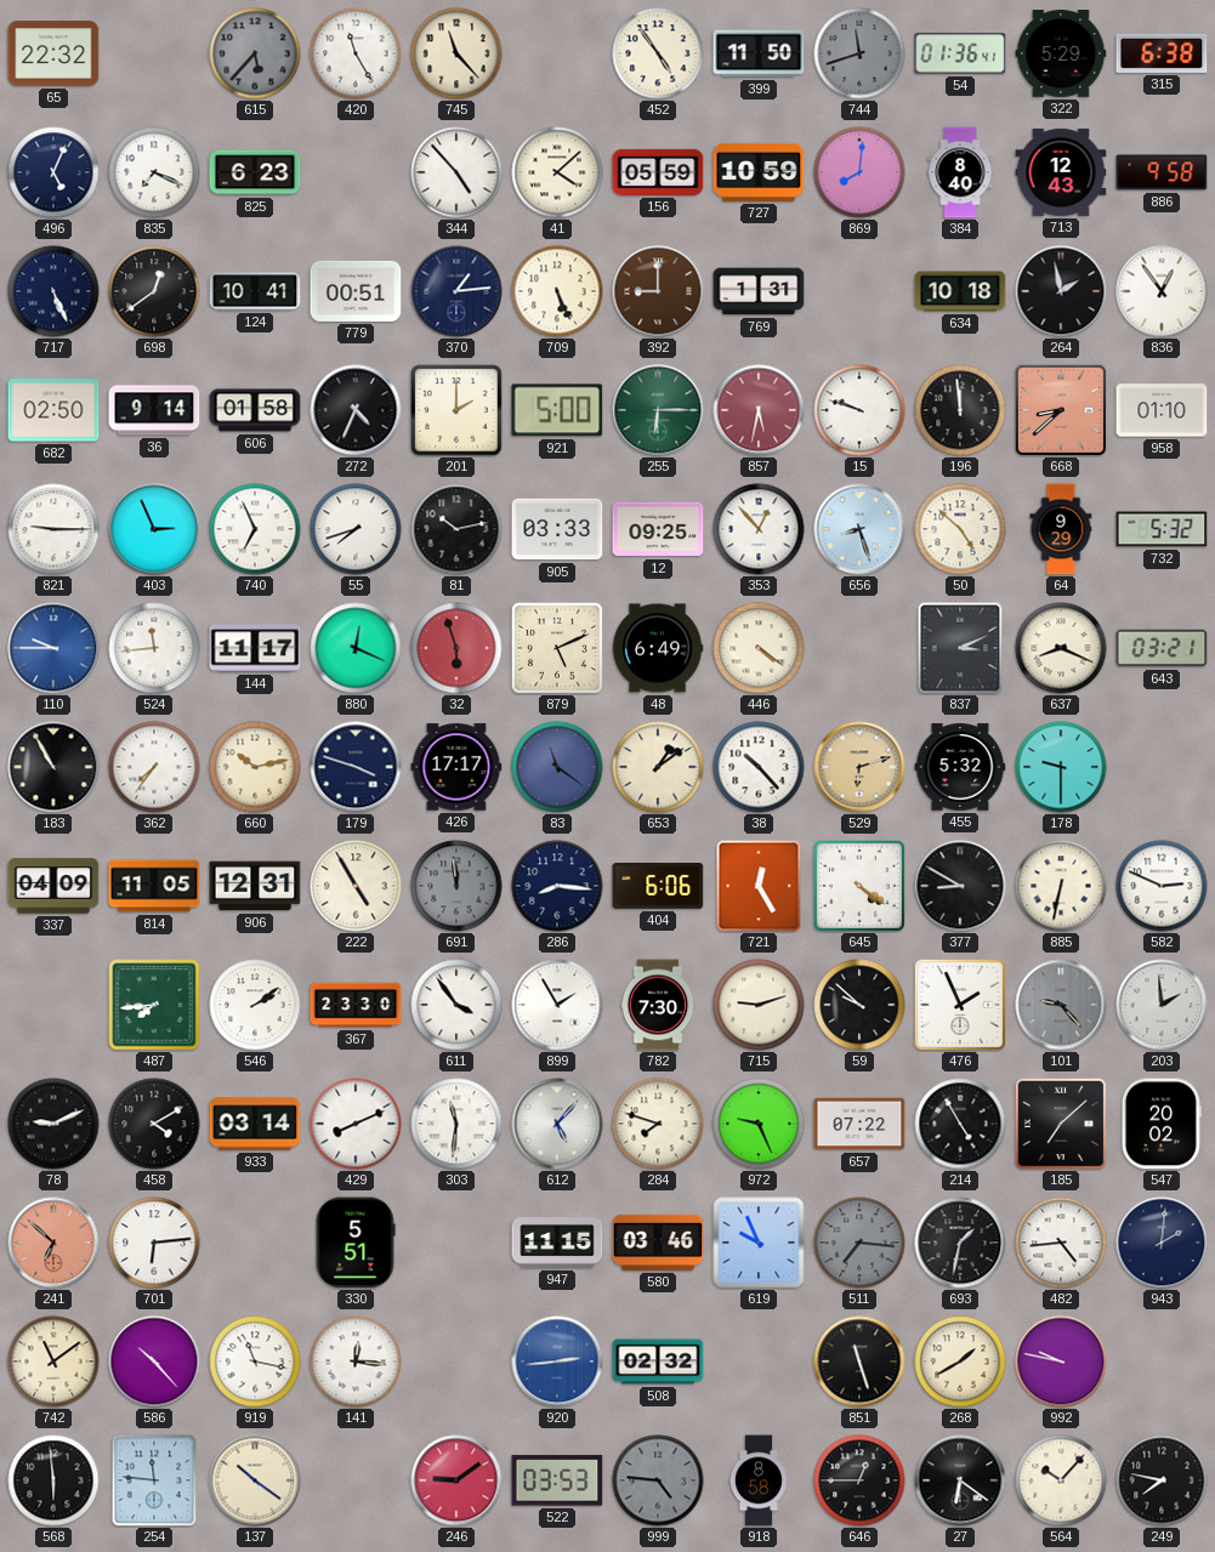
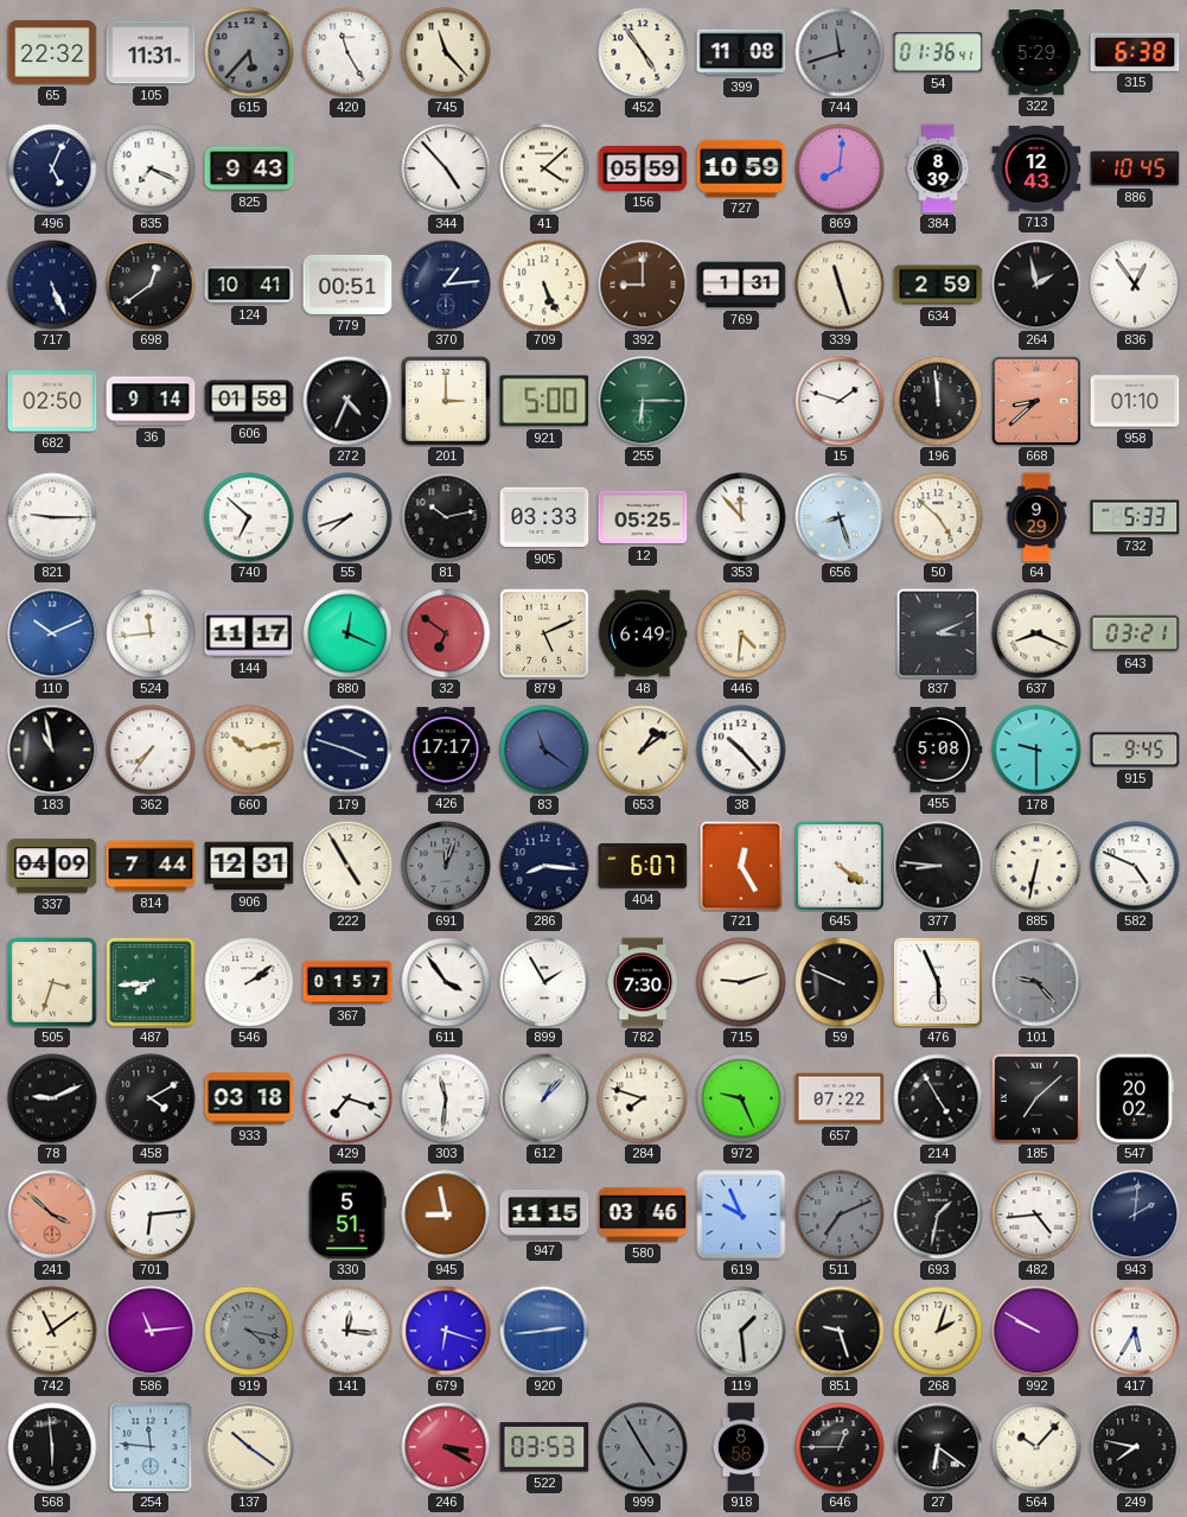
105: none -> 11:31
399: 11:50 -> 11:08
825: 6:23 -> 9:43
384: 8:40 -> 8:39
886: 9:58 -> 10:45
339: none -> 11:27
634: 10:18 -> 2:59
201: 2:00 -> 3:00
857: 5:32 -> none
15: 9:48 -> 1:48
403: 2:56 -> none
740: 6:56 -> 6:52
12: 09:25 -> 05:25
353: 12:53 -> 11:53
732: 5:32 -> 5:33
110: 9:45 -> 10:11
32: 5:57 -> 6:51
446: 4:21 -> 4:31
183: 10:55 -> 10:58
529: 6:12 -> none
455: 5:32 -> 5:08
915: none -> 9:45
814: 11:05 -> 7:44
691: 11:59 -> 12:03
404: 6:06 -> 6:07
377: 8:50 -> 8:46
582: 2:49 -> 4:49
505: none -> 3:33
367: 23:30 -> 01:57
59: 9:52 -> 9:49
476: 1:56 -> 5:56
203: 1:59 -> none
933: 03:14 -> 03:18
429: 8:11 -> 7:18
612: 5:07 -> 1:07
241: 6:52 -> 3:52
945: none -> 8:58
511: 7:16 -> 7:11
586: 10:23 -> 11:14
919: 11:17 -> 4:17
919 dial: white -> grey
679: none -> 6:18
508: 02:32 -> none
119: none -> 1:29
851: 11:27 -> 9:27
268: 1:40 -> 2:03
992: 9:47 -> 9:50
417: none -> 5:35
246: 9:09 -> 3:20
999: 4:46 -> 4:55
